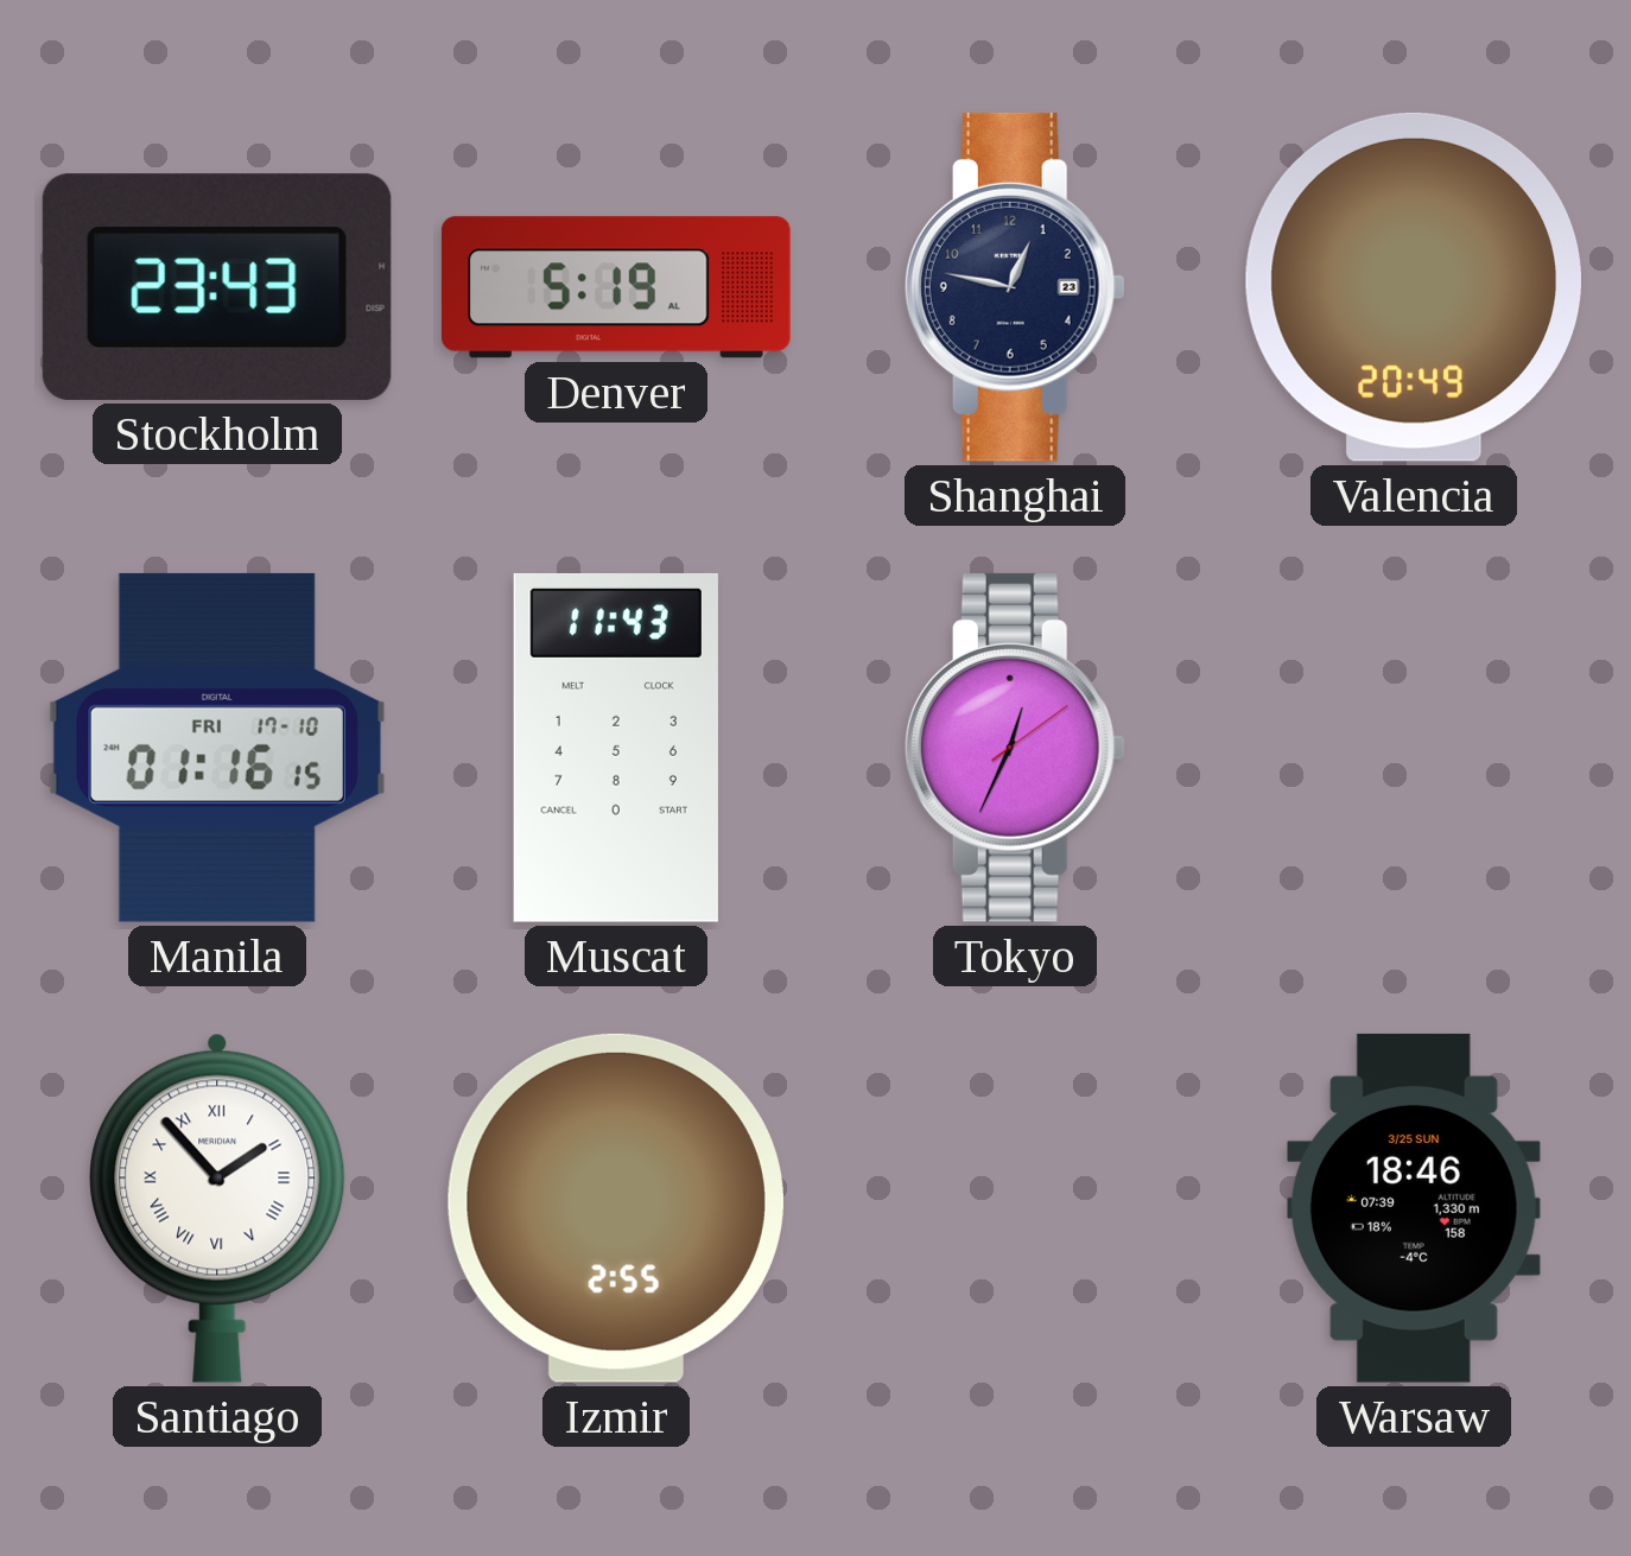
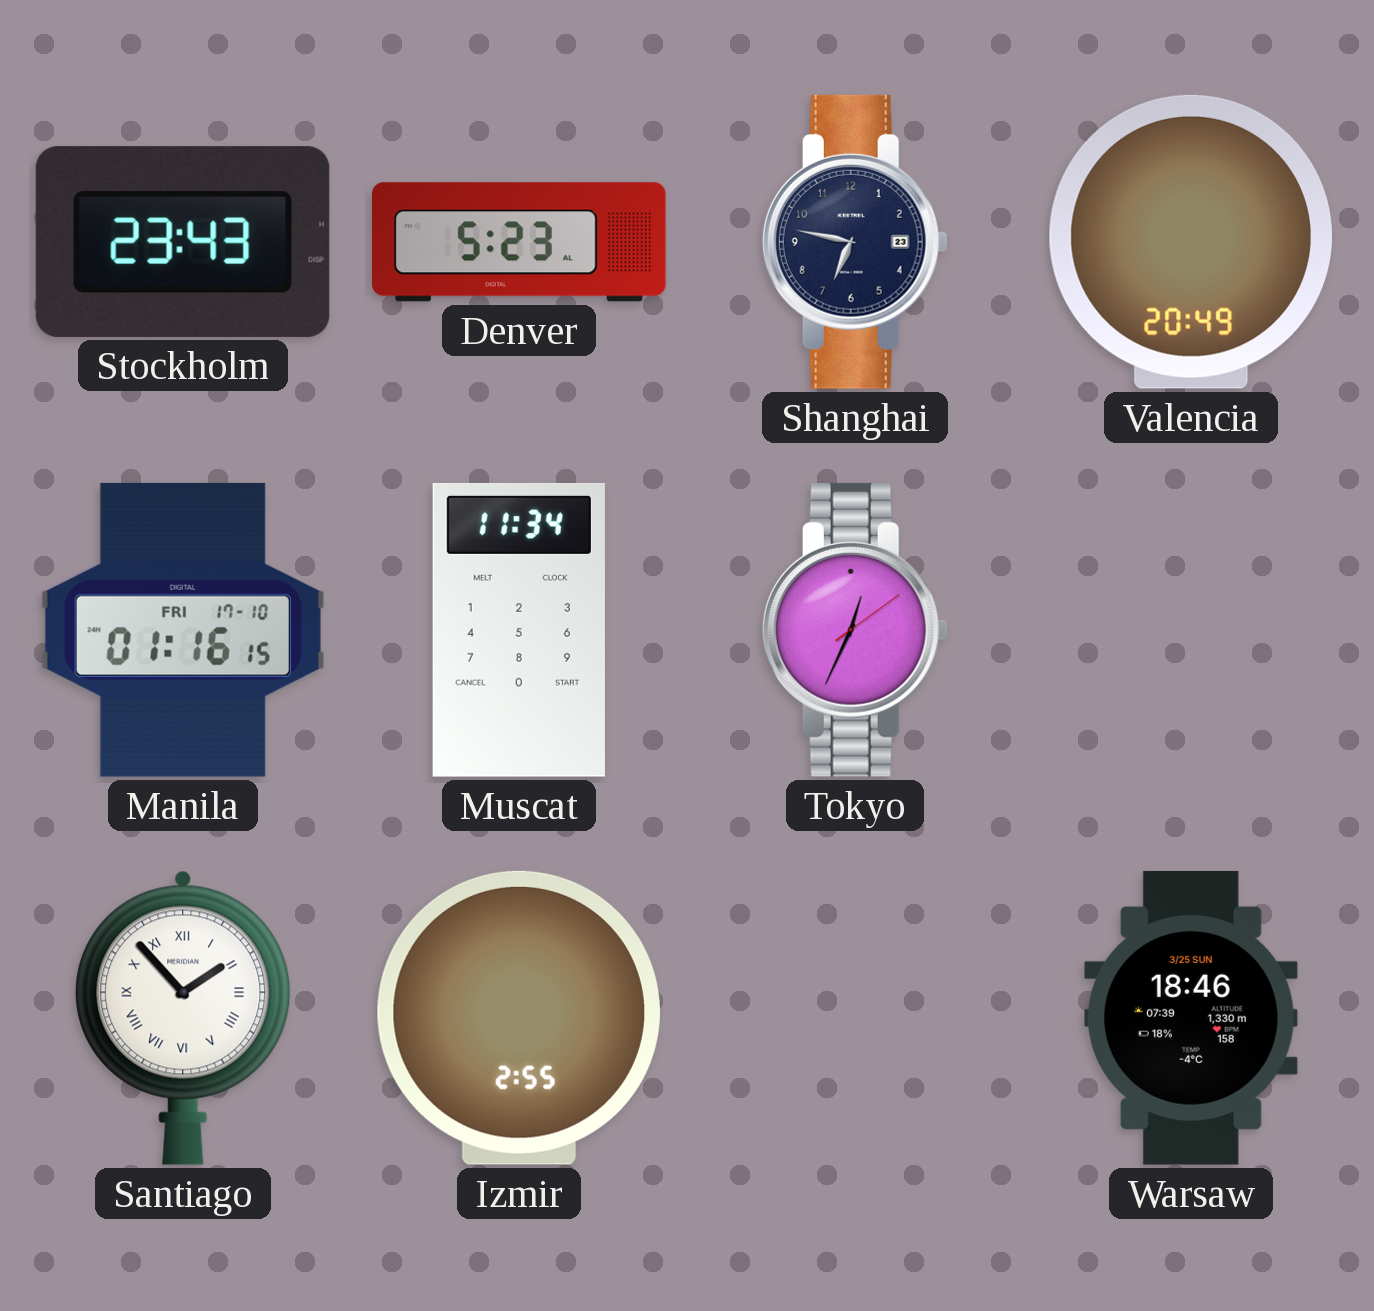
Denver: 5:19 -> 5:23
Shanghai: 12:47 -> 6:47
Muscat: 11:43 -> 11:34
